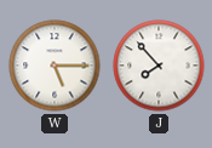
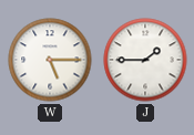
J: 7:53 -> 1:45
